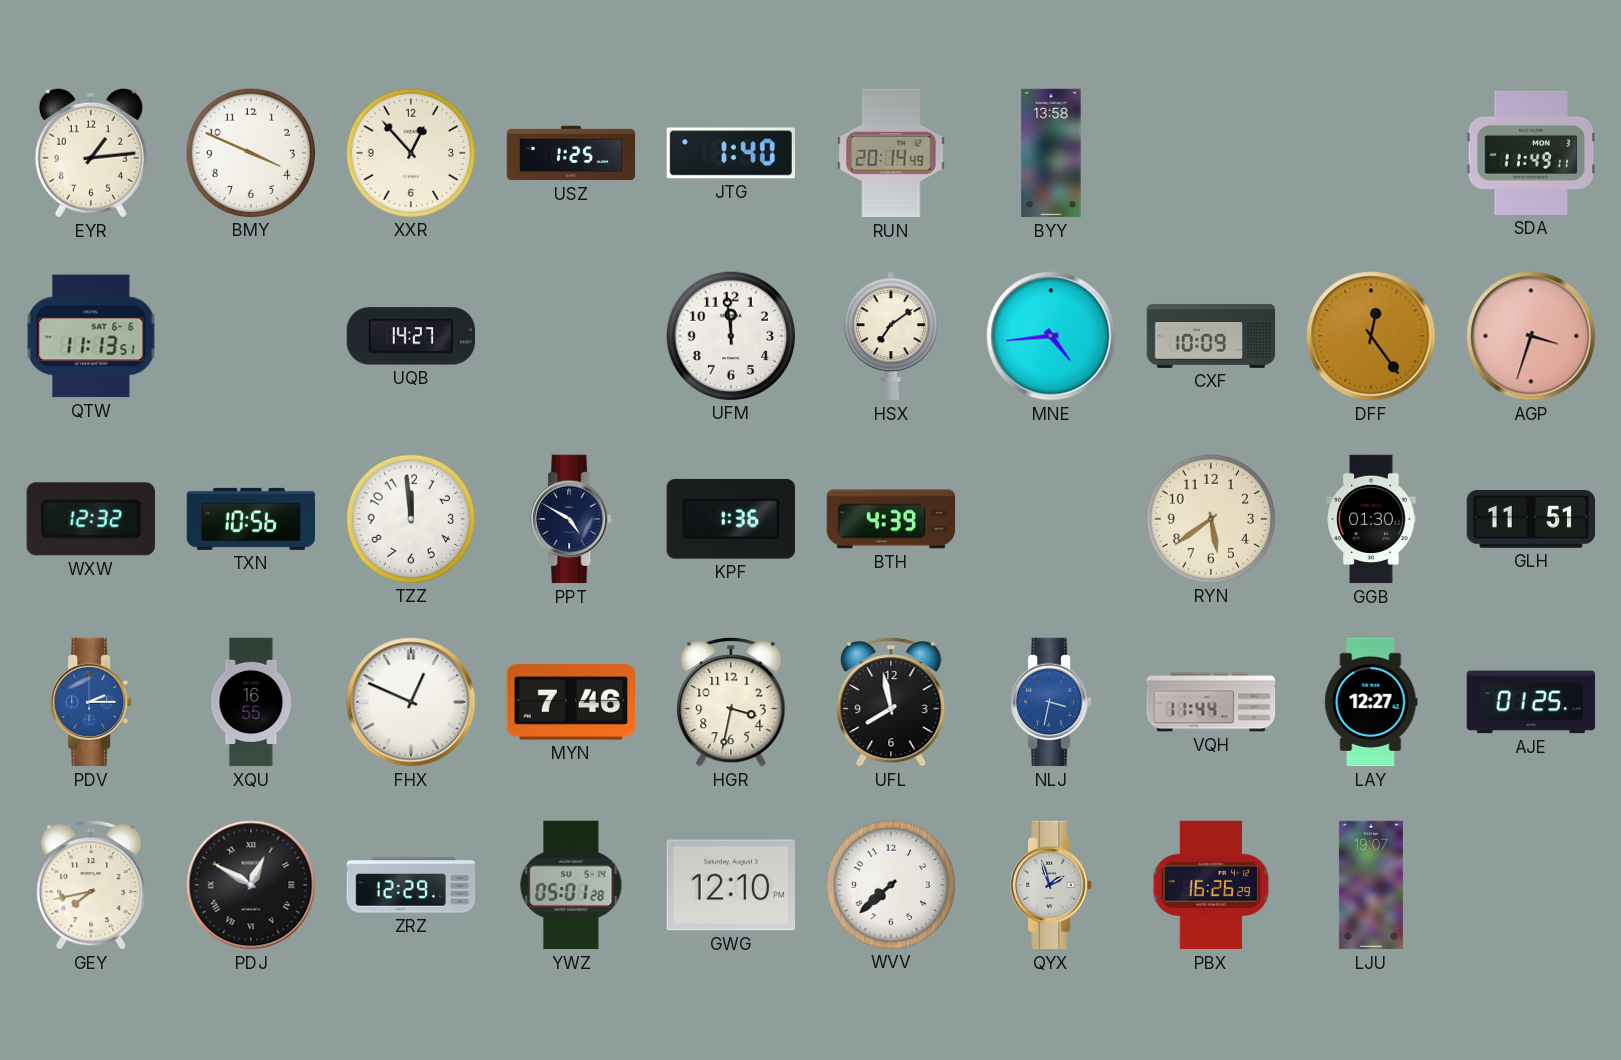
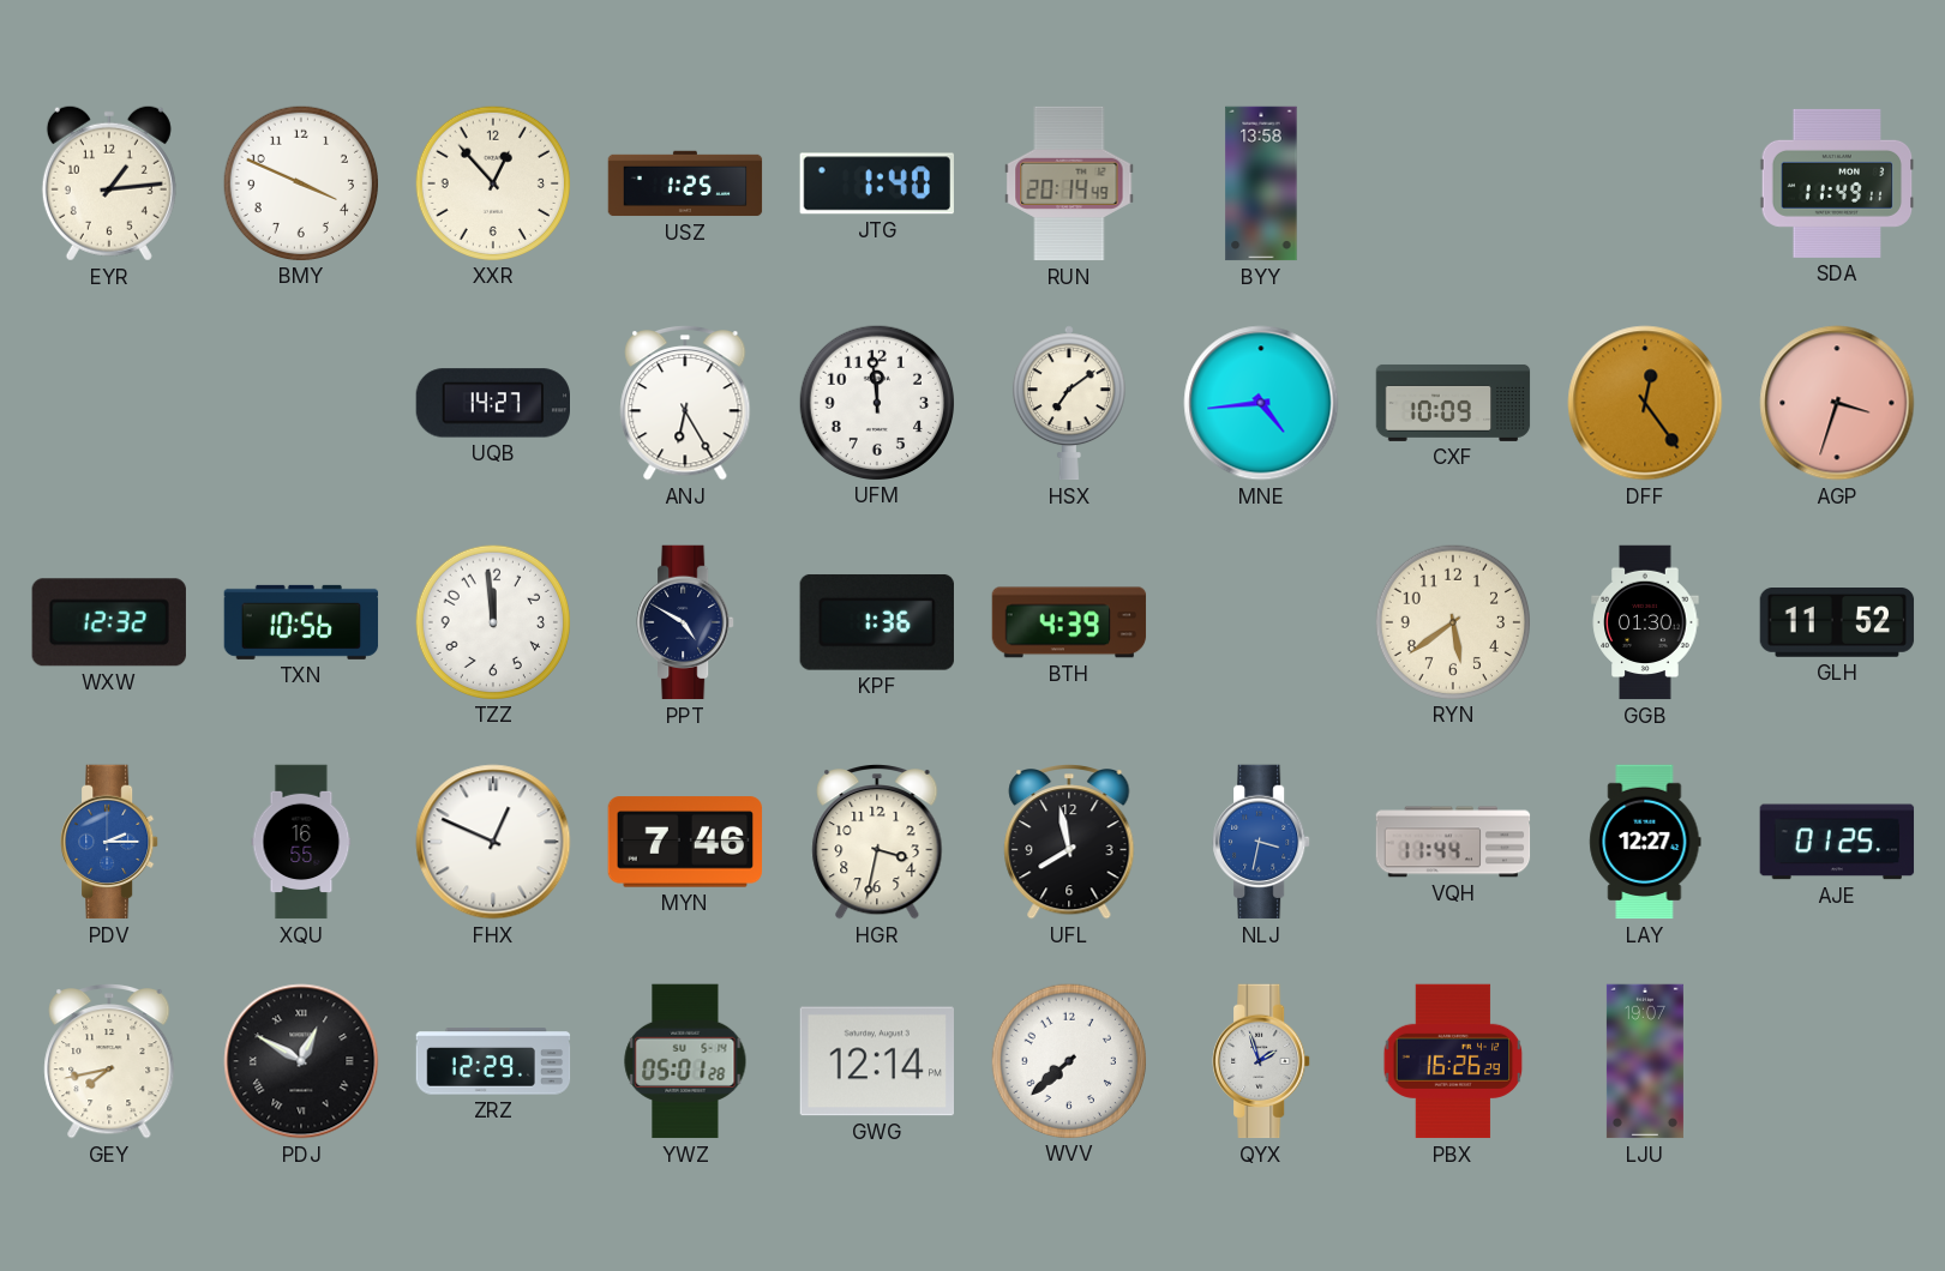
QTW: 11:13 -> none
ANJ: none -> 6:25
GLH: 11:51 -> 11:52
GWG: 12:10 -> 12:14
